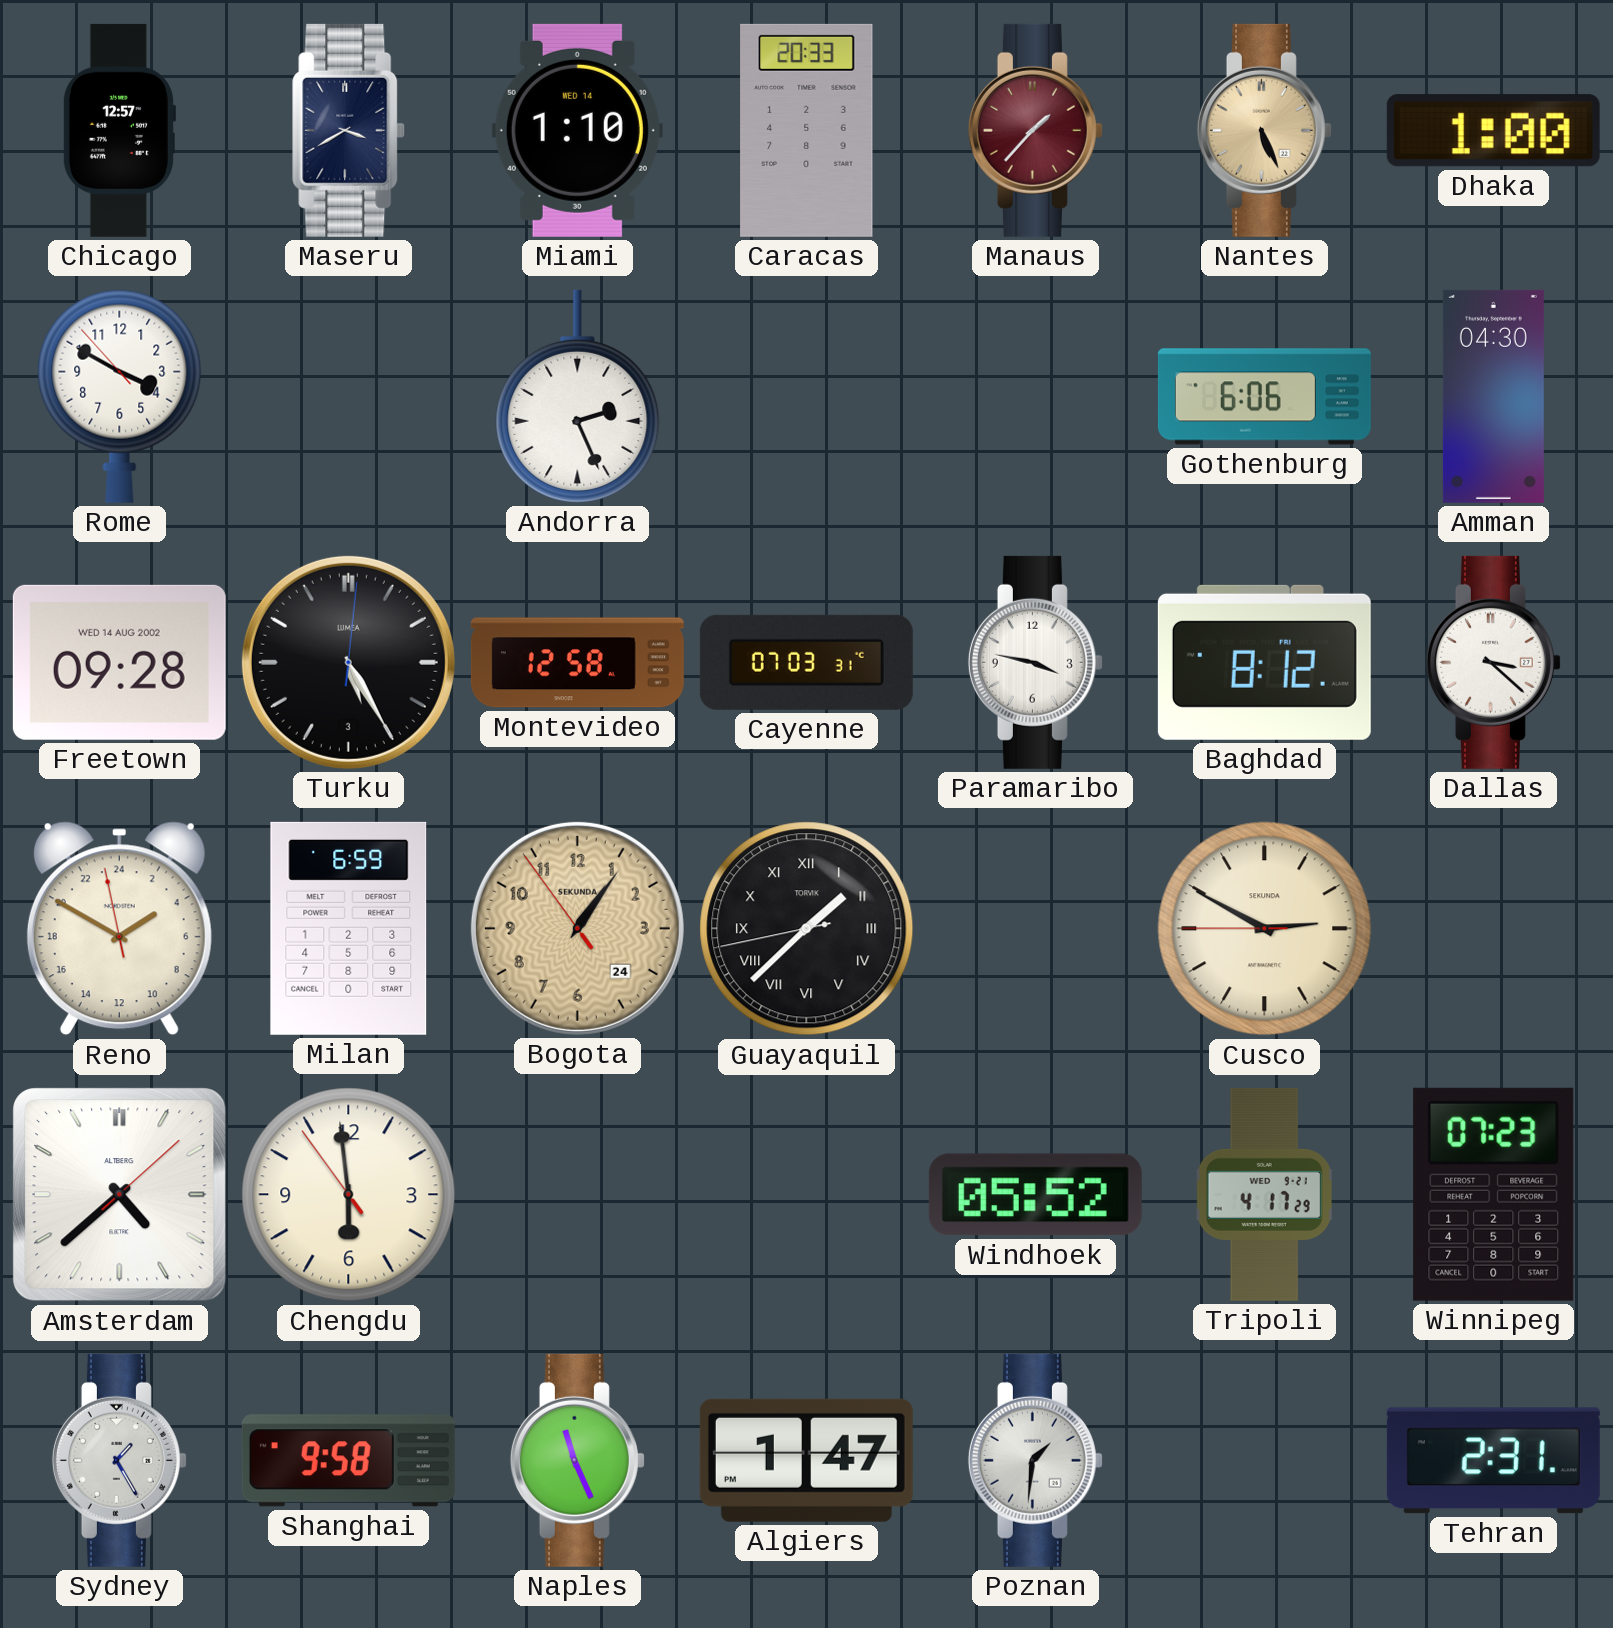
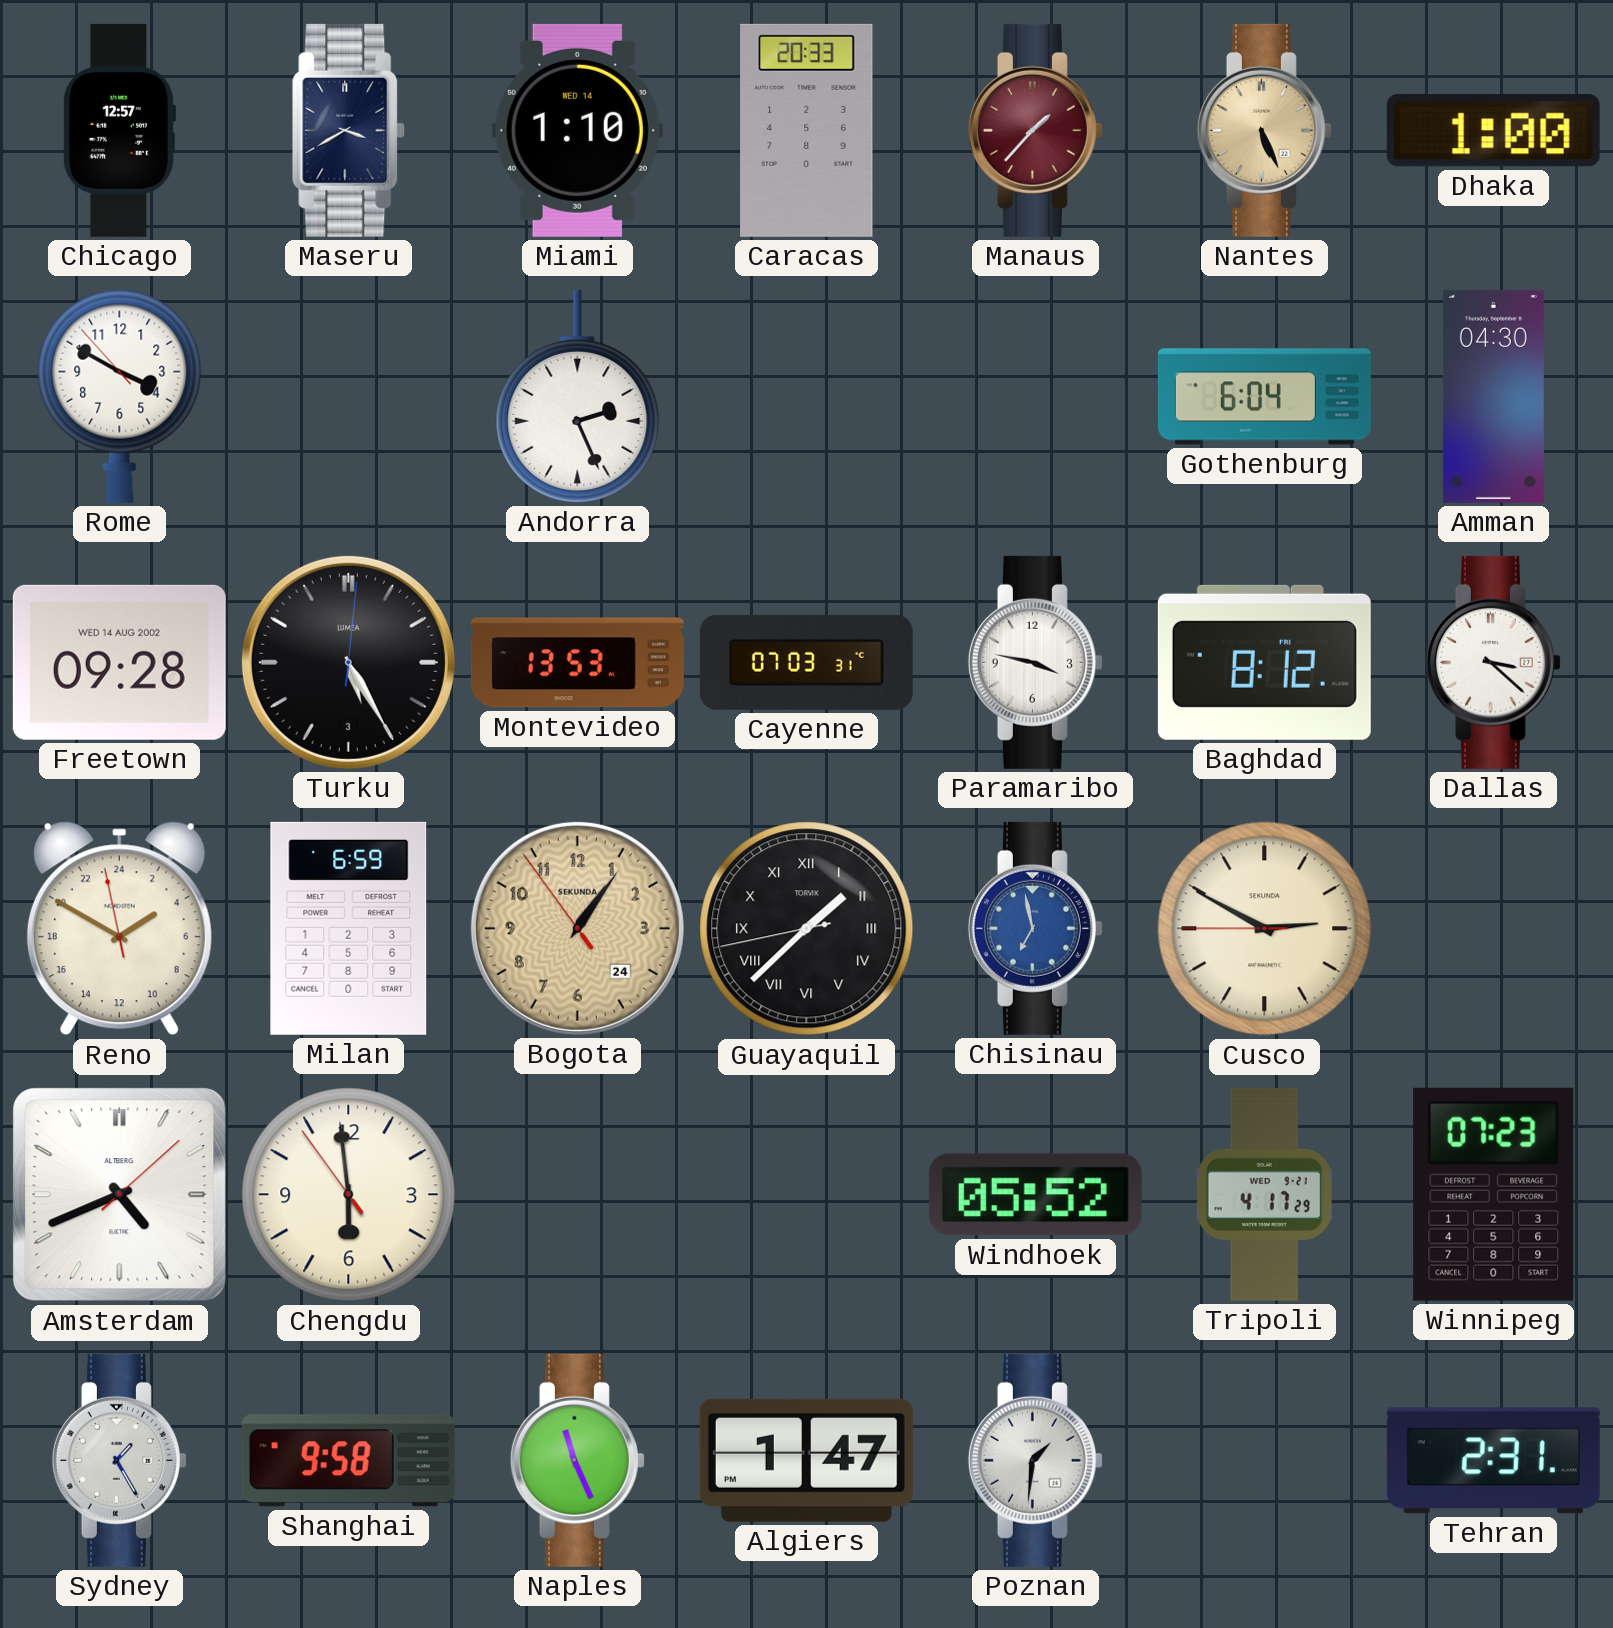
Gothenburg: 6:06 -> 6:04
Montevideo: 12:58 -> 13:53
Chisinau: none -> 6:58
Amsterdam: 4:38 -> 4:41
